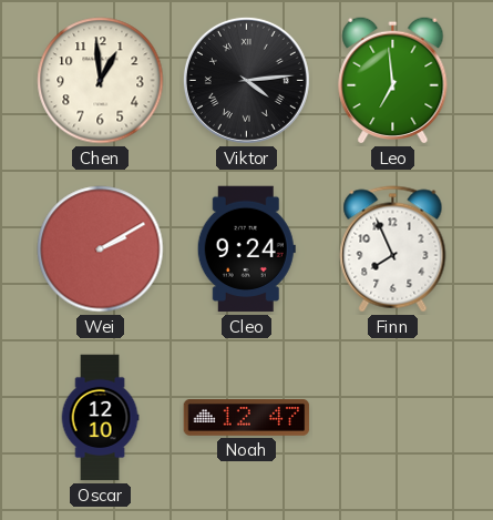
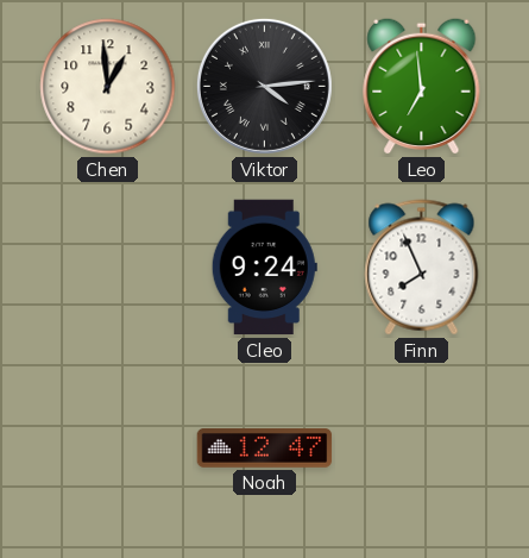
Wei: 2:10 -> none
Oscar: 12:10 -> none
